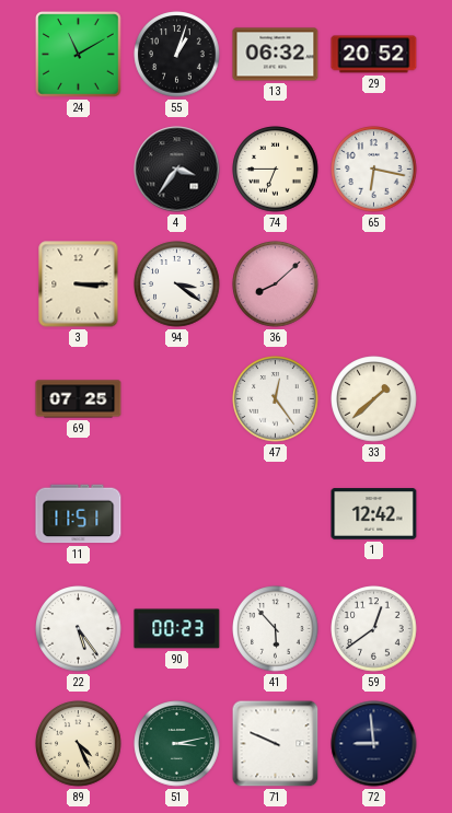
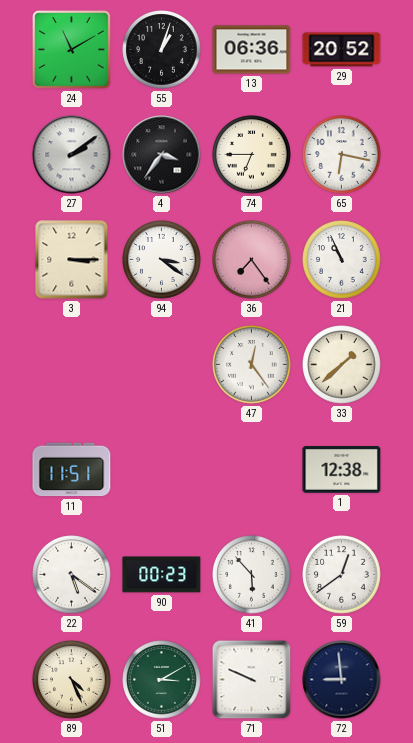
13: 06:32 -> 06:36
27: none -> 2:09
36: 8:08 -> 7:24
21: none -> 10:56
69: 07:25 -> none
1: 12:42 -> 12:38
22: 5:24 -> 5:21
51: 3:13 -> 3:10
